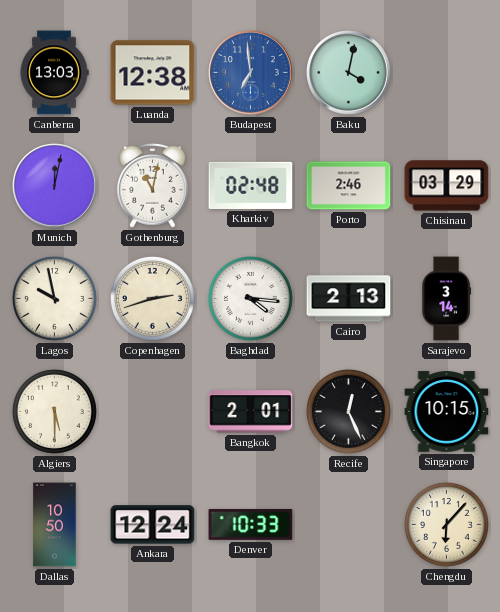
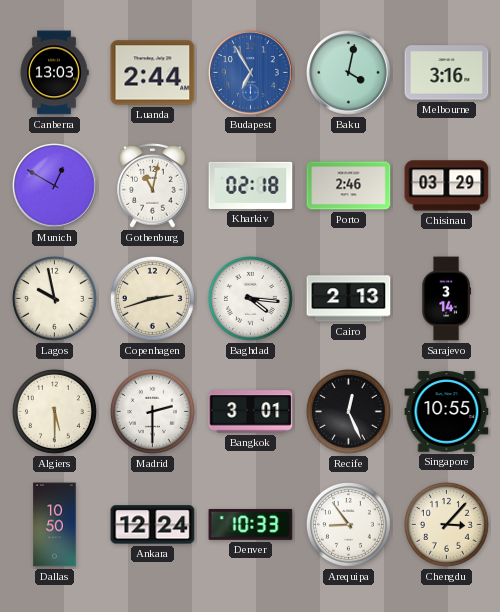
Luanda: 12:38 -> 2:44
Budapest: 6:59 -> 6:55
Melbourne: none -> 3:16
Munich: 12:02 -> 12:50
Kharkiv: 02:48 -> 02:18
Madrid: none -> 2:30
Bangkok: 2:01 -> 3:01
Singapore: 10:15 -> 10:55
Arequipa: none -> 8:54
Chengdu: 6:07 -> 3:07
